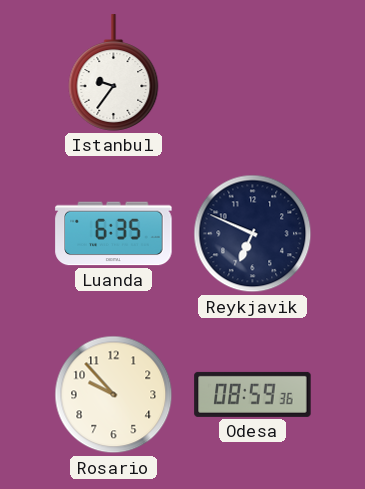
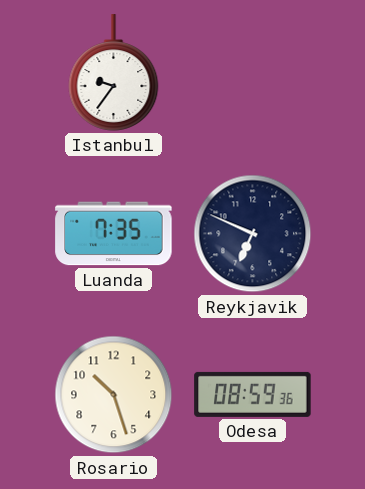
Luanda: 6:35 -> 7:35
Rosario: 9:53 -> 10:27
